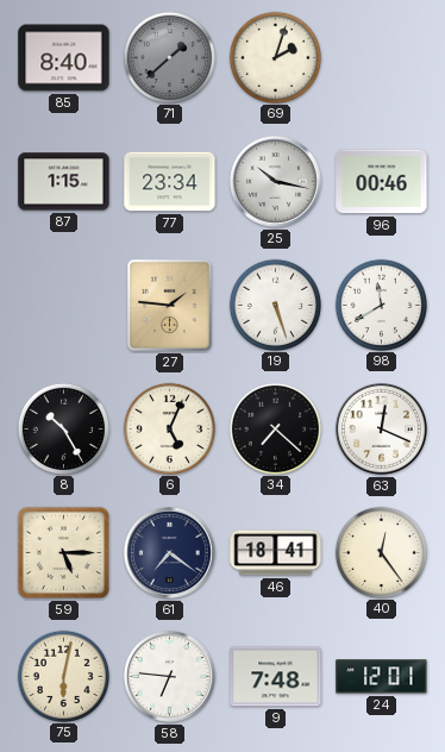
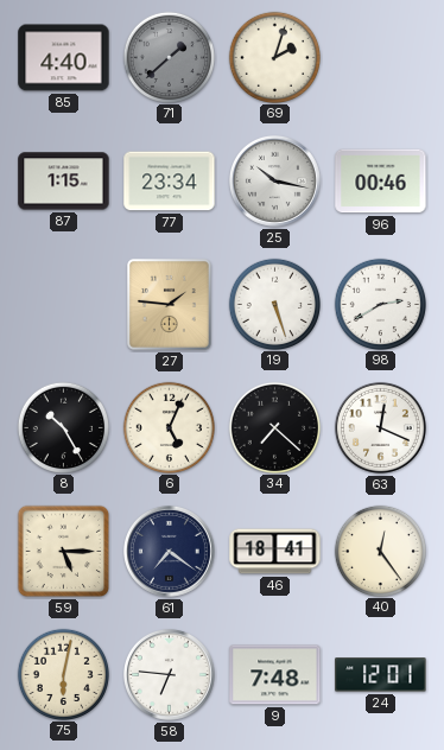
85: 8:40 -> 4:40
98: 11:40 -> 2:40
